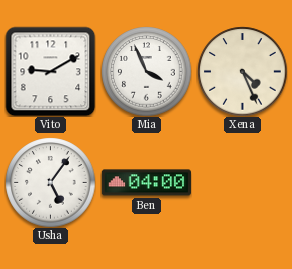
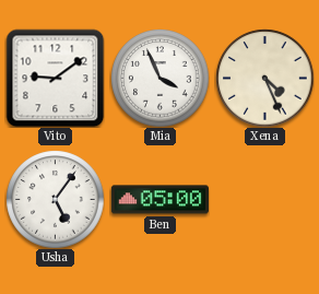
Vito: 9:10 -> 9:09
Ben: 04:00 -> 05:00
